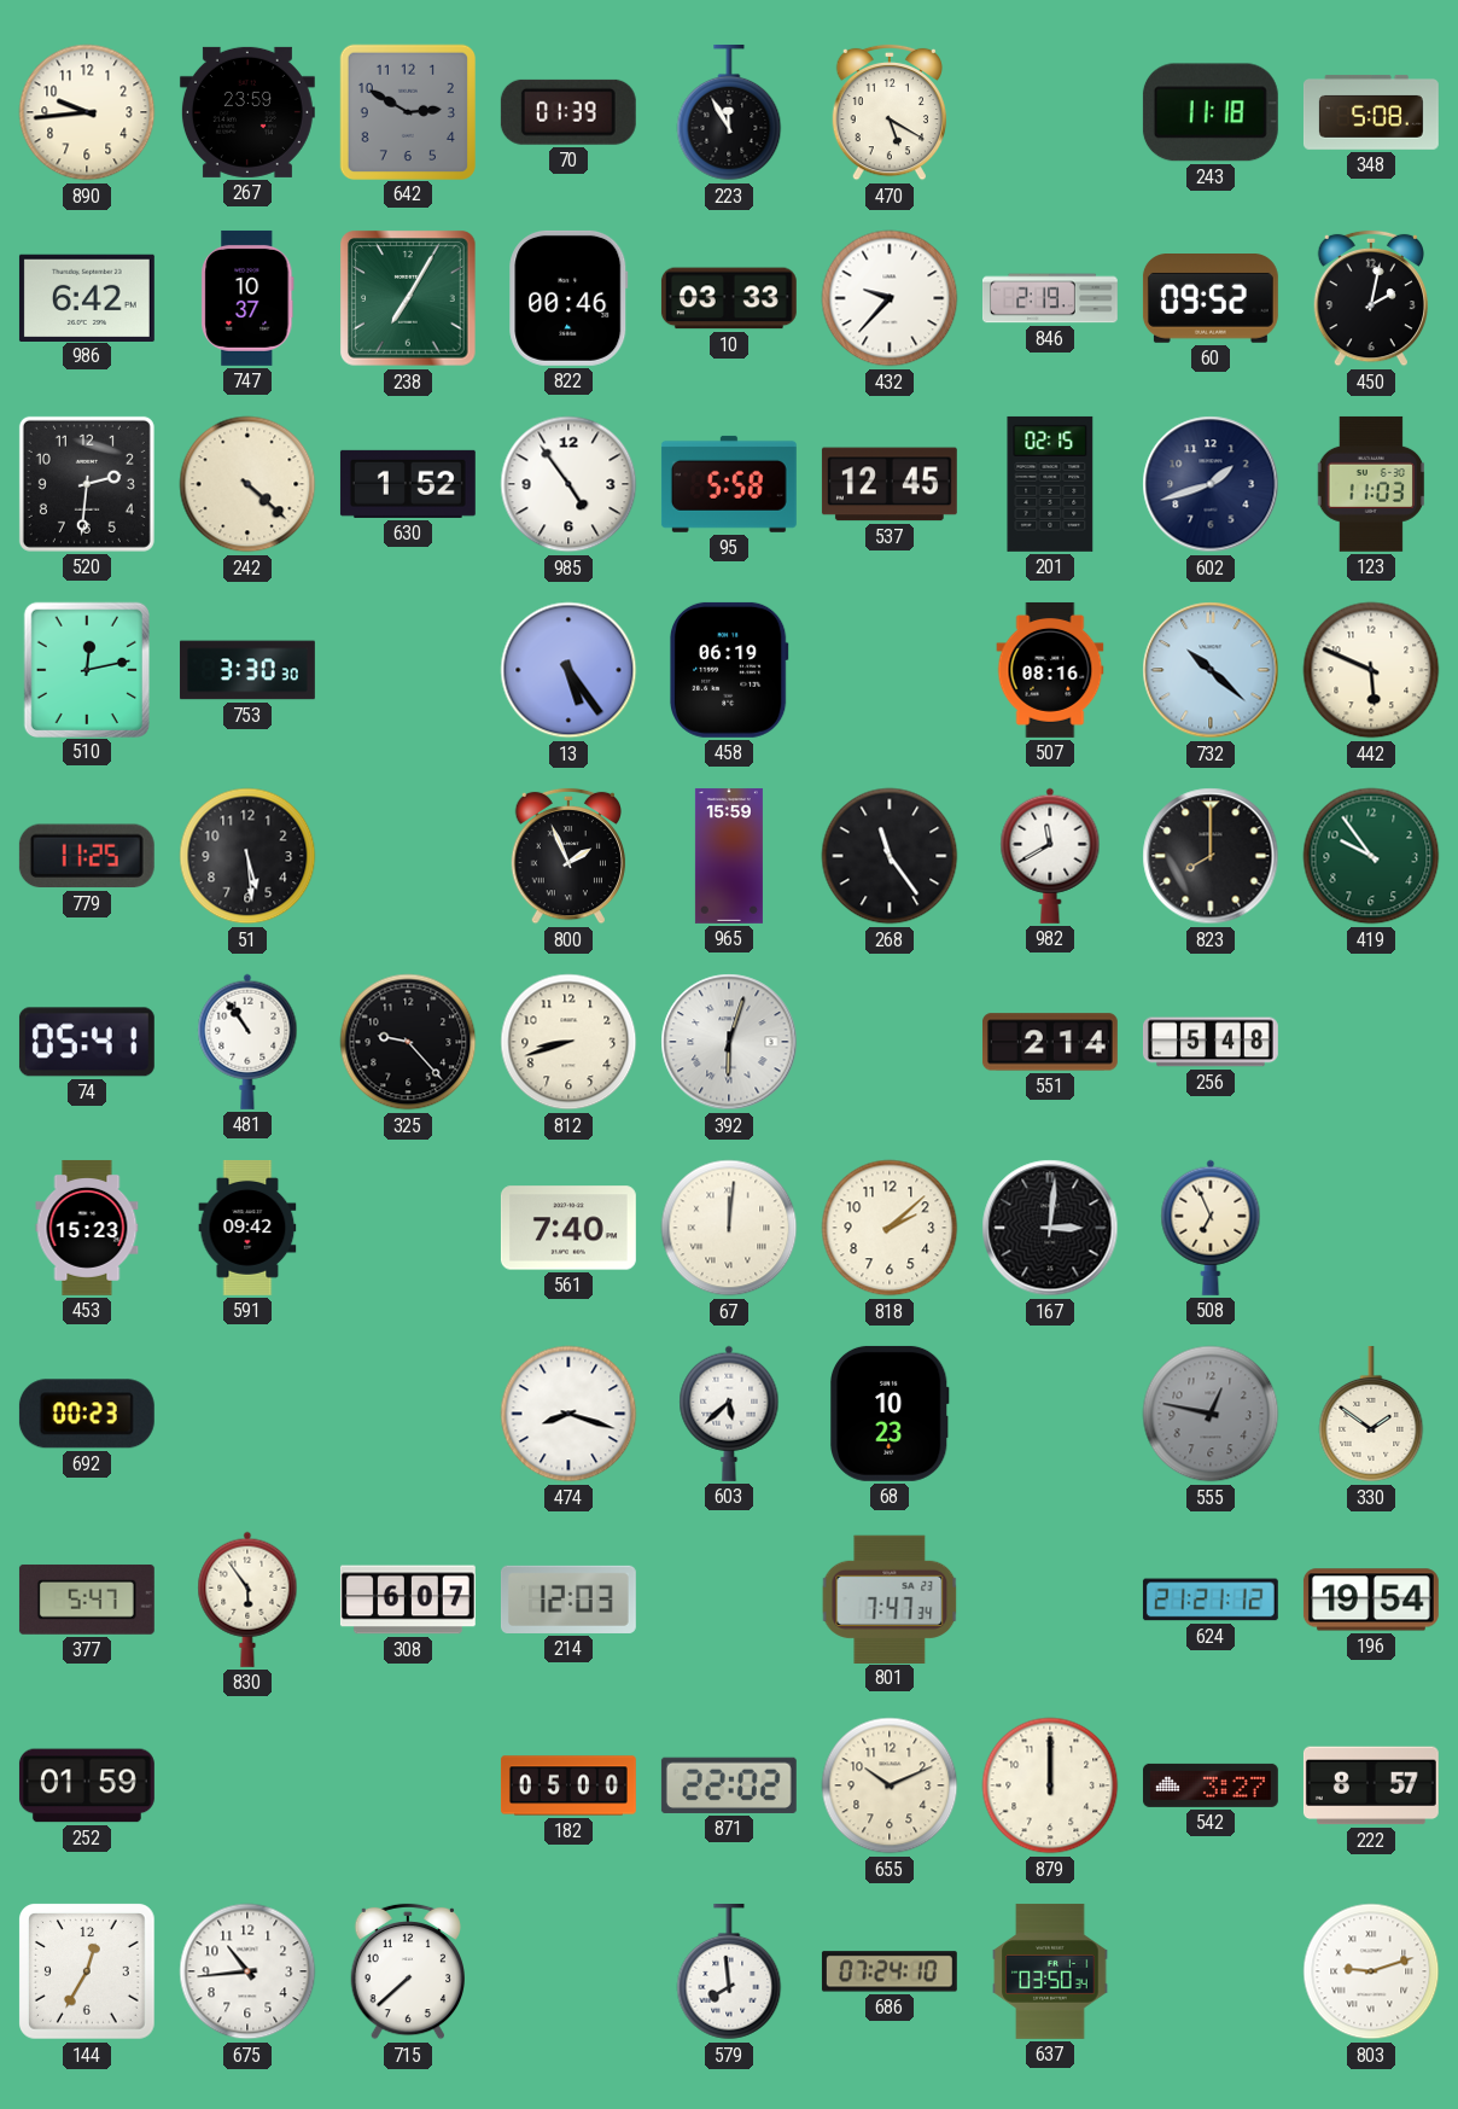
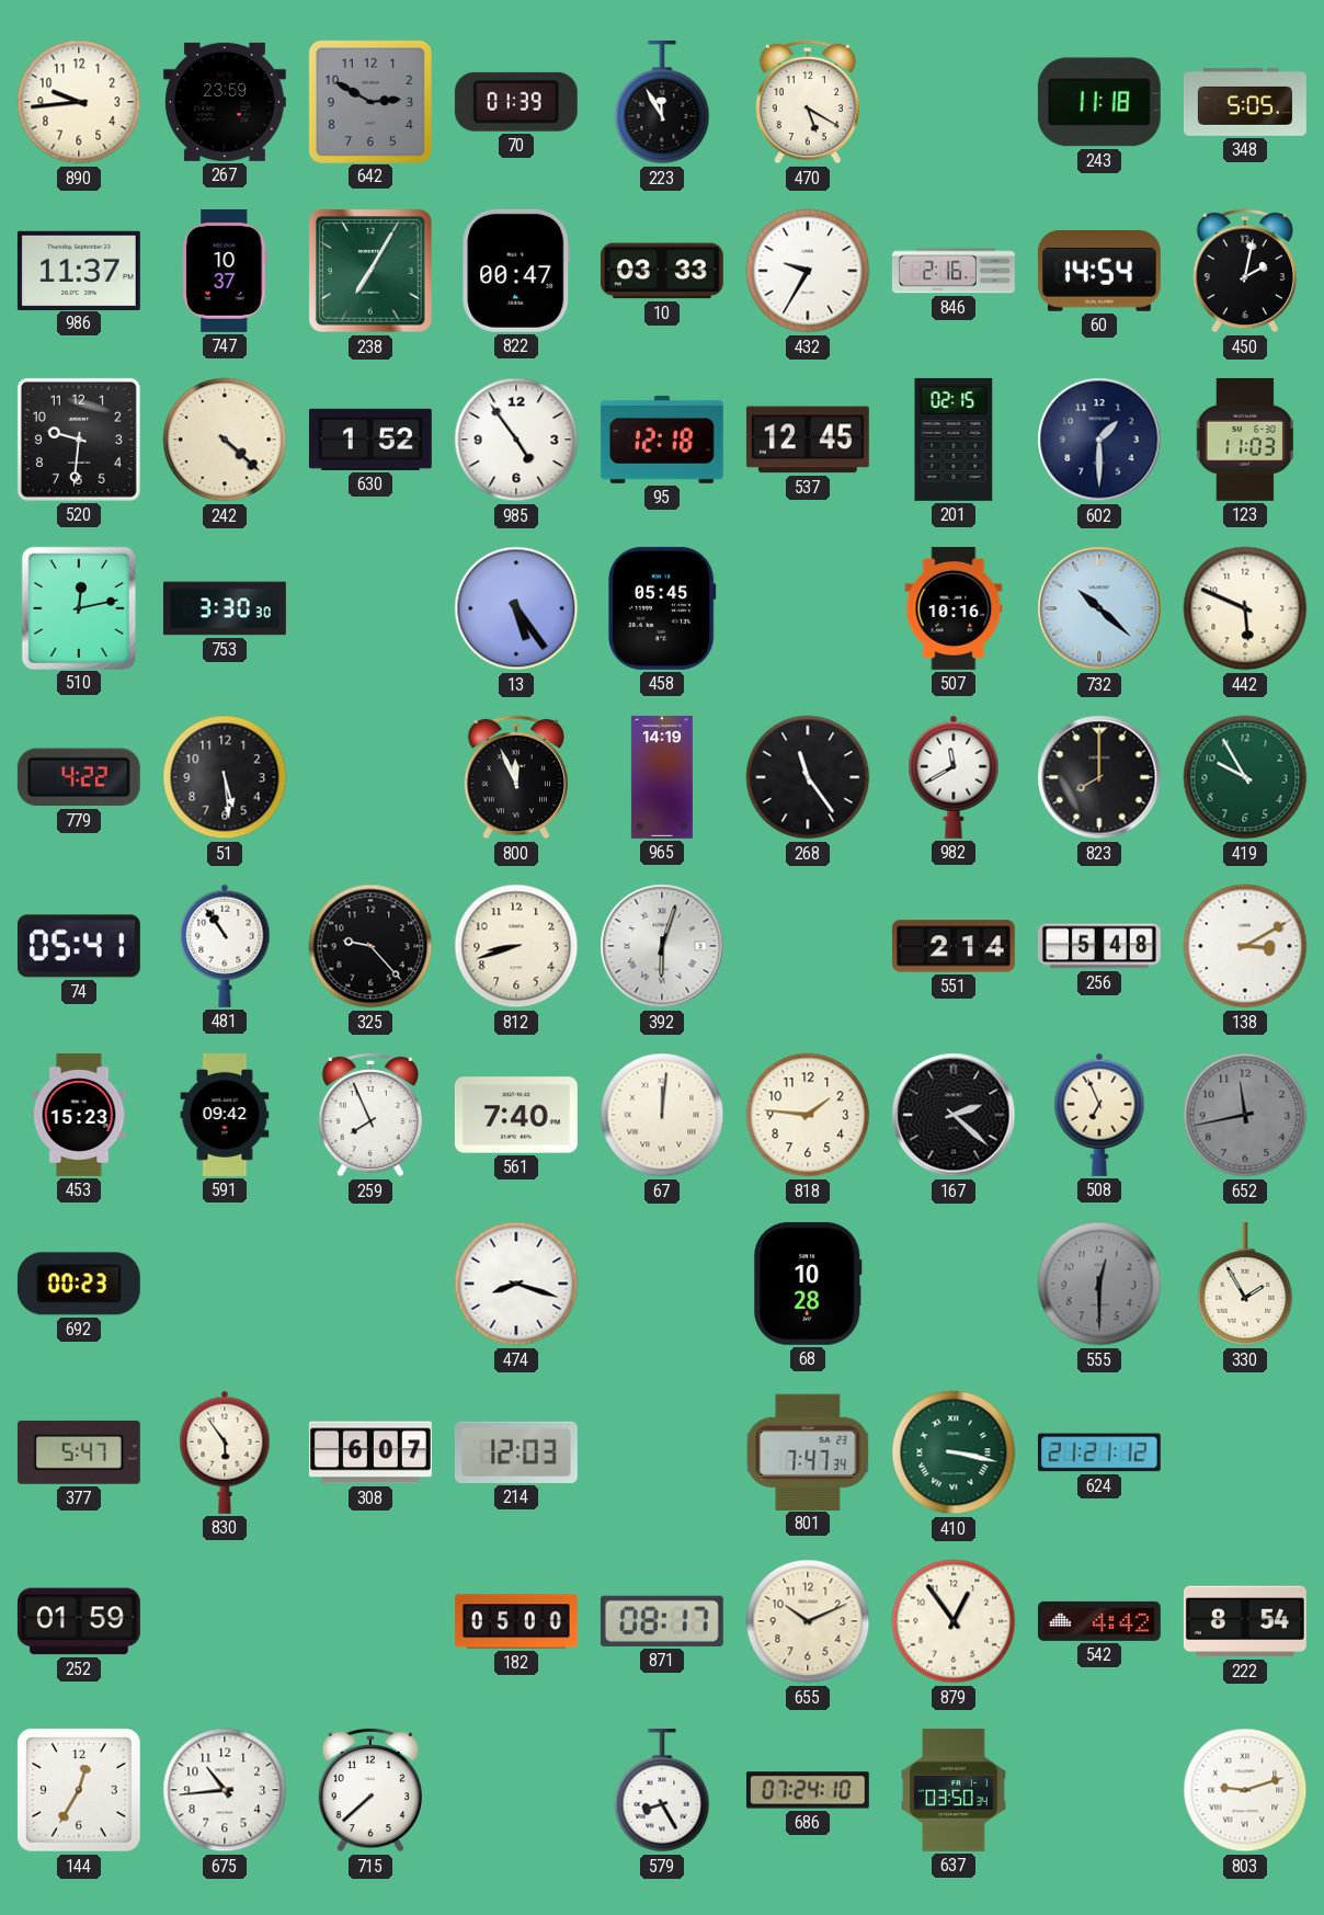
348: 5:08 -> 5:05
986: 6:42 -> 11:37
822: 00:46 -> 00:47
432: 9:37 -> 9:35
846: 2:19 -> 2:16
60: 09:52 -> 14:54
520: 2:31 -> 9:31
95: 5:58 -> 12:18
602: 1:42 -> 1:30
458: 06:19 -> 05:45
507: 08:16 -> 10:16
779: 11:25 -> 4:22
800: 1:56 -> 11:56
965: 15:59 -> 14:19
419: 9:54 -> 9:55
138: none -> 3:10
259: none -> 7:56
818: 2:08 -> 1:46
167: 3:01 -> 2:22
652: none -> 11:43
603: 5:38 -> none
68: 10:23 -> 10:28
555: 12:47 -> 12:30
330: 1:51 -> 1:55
410: none -> 3:17
196: 19:54 -> none
871: 22:02 -> 08:17
879: 12:00 -> 12:54
542: 3:27 -> 4:42
222: 8:57 -> 8:54
579: 7:59 -> 8:25
